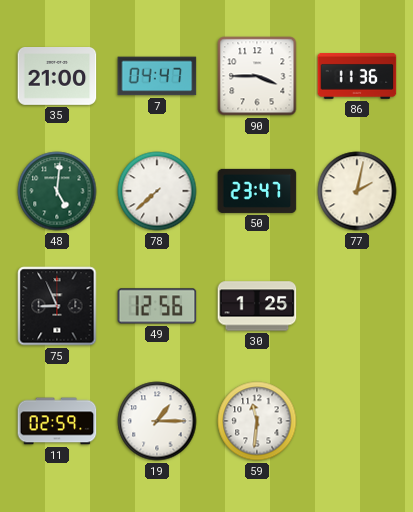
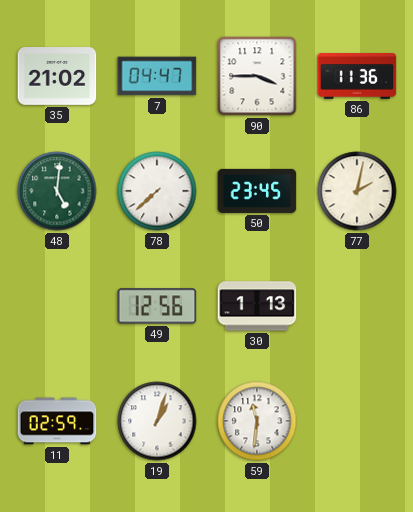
35: 21:00 -> 21:02
50: 23:47 -> 23:45
75: 8:56 -> none
30: 1:25 -> 1:13
19: 1:15 -> 1:03
